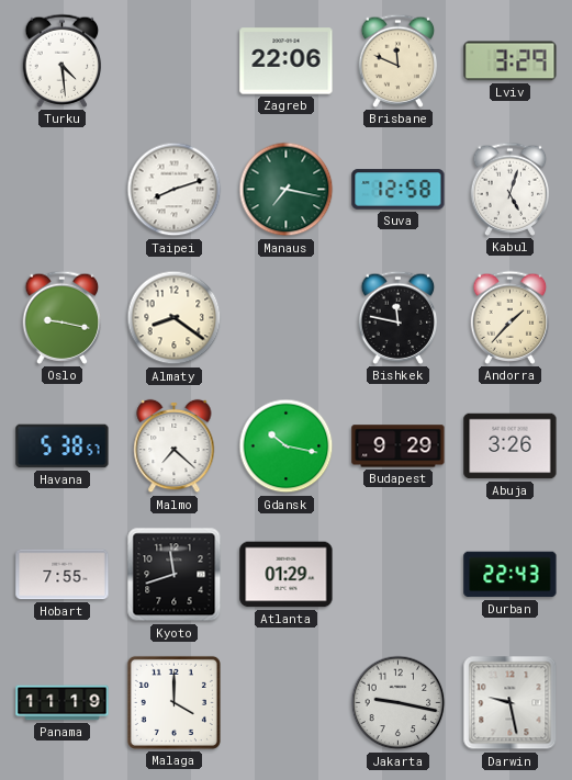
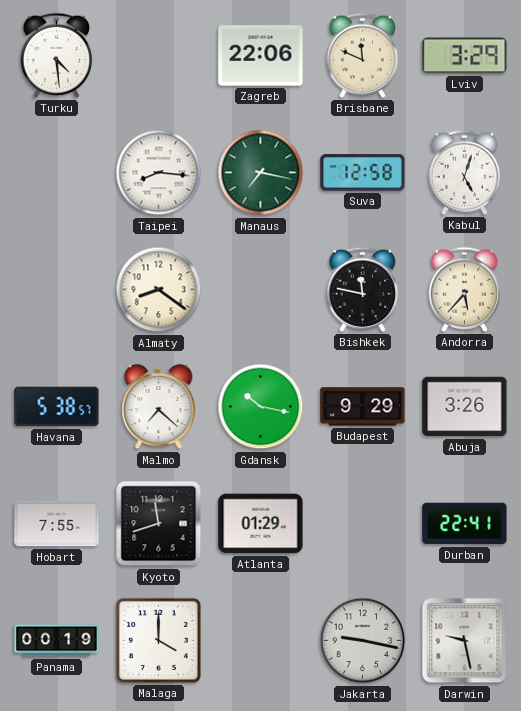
Taipei: 8:12 -> 8:16
Oslo: 9:17 -> none
Andorra: 1:37 -> 5:37
Durban: 22:43 -> 22:41
Panama: 11:19 -> 00:19
